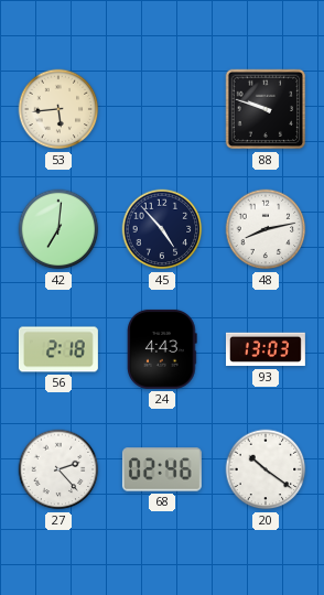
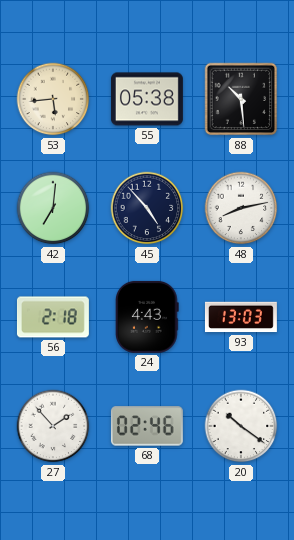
55: none -> 05:38
88: 9:48 -> 10:29
27: 2:23 -> 1:53
